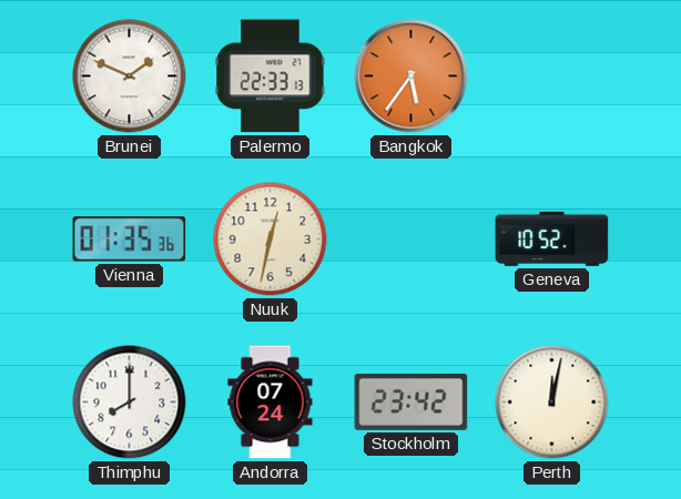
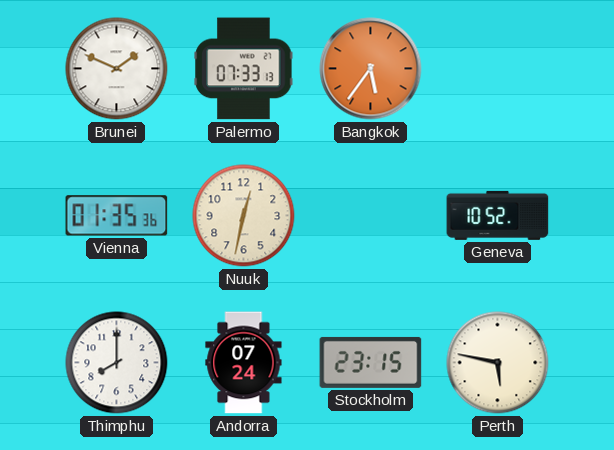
Palermo: 22:33 -> 07:33
Stockholm: 23:42 -> 23:15
Perth: 12:02 -> 5:47
